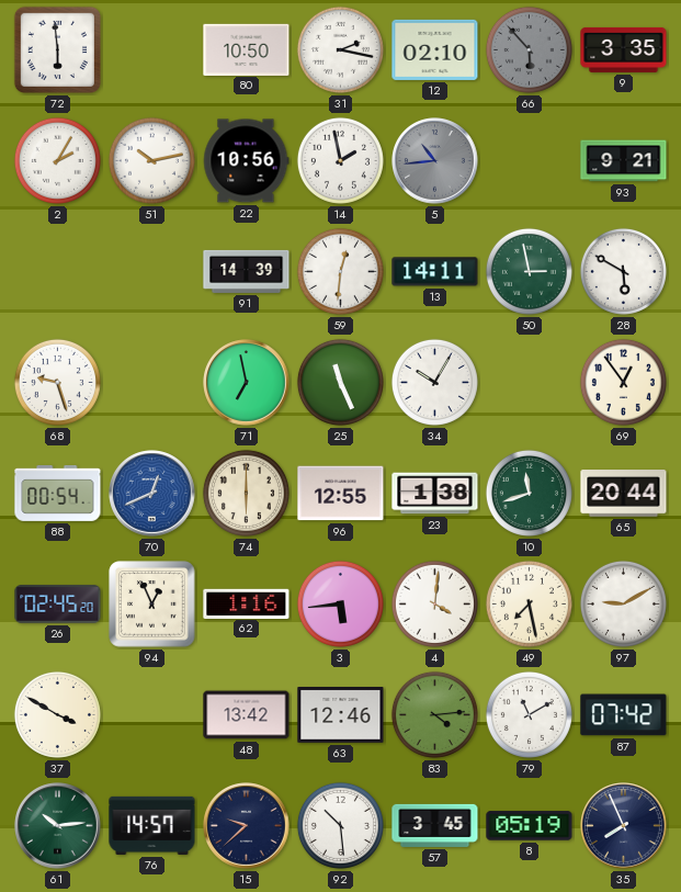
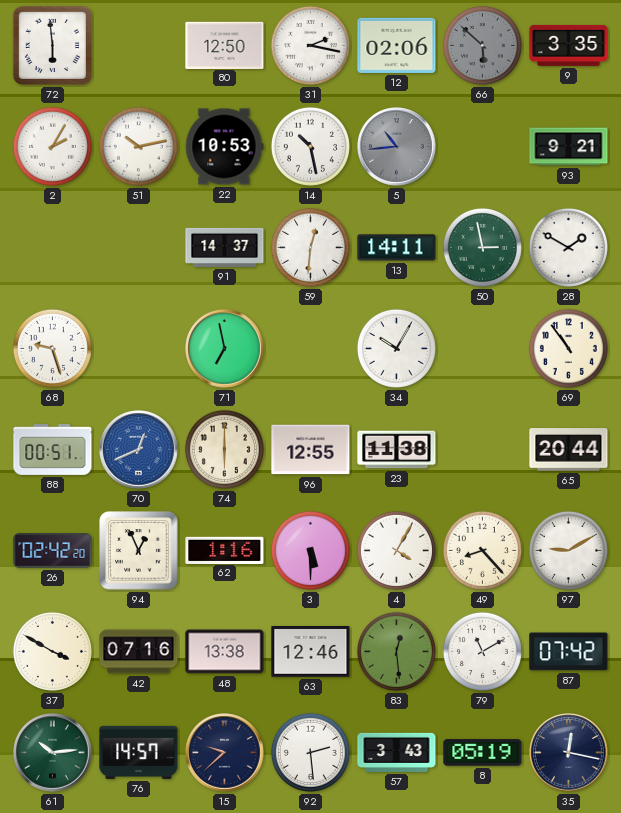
80: 10:50 -> 12:50
12: 02:10 -> 02:06
66: 5:53 -> 5:52
22: 10:56 -> 10:53
14: 1:58 -> 10:28
91: 14:39 -> 14:37
28: 5:50 -> 1:50
25: 11:26 -> none
69: 12:54 -> 10:54
88: 00:54 -> 00:51
23: 1:38 -> 11:38
10: 11:42 -> none
26: 02:45 -> 02:42
3: 5:44 -> 5:30
4: 4:01 -> 4:05
49: 7:28 -> 8:23
42: none -> 07:16
48: 13:42 -> 13:38
83: 4:14 -> 12:29
92: 10:29 -> 2:29
57: 3:45 -> 3:43
35: 7:56 -> 12:17
